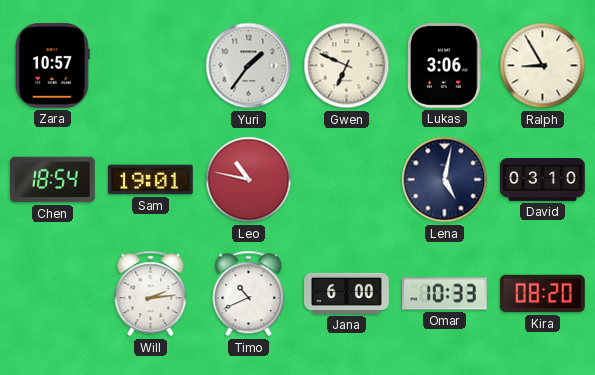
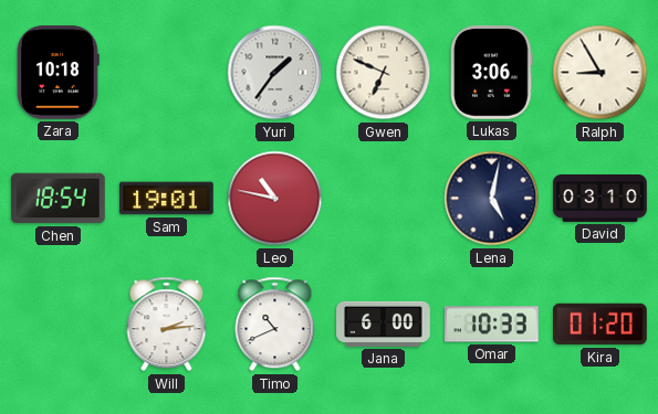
Zara: 10:57 -> 10:18
Kira: 08:20 -> 01:20
